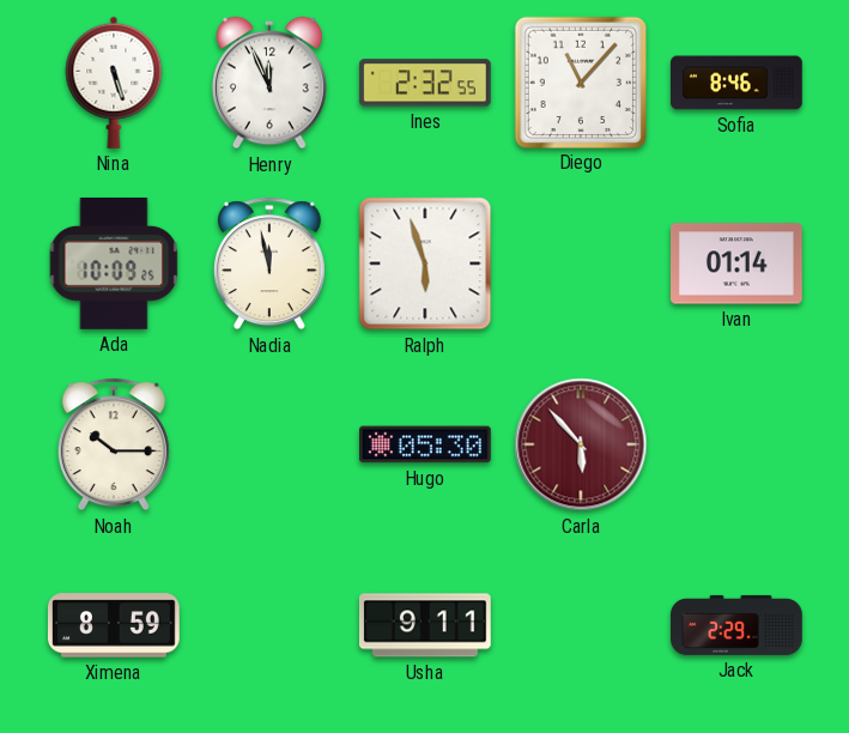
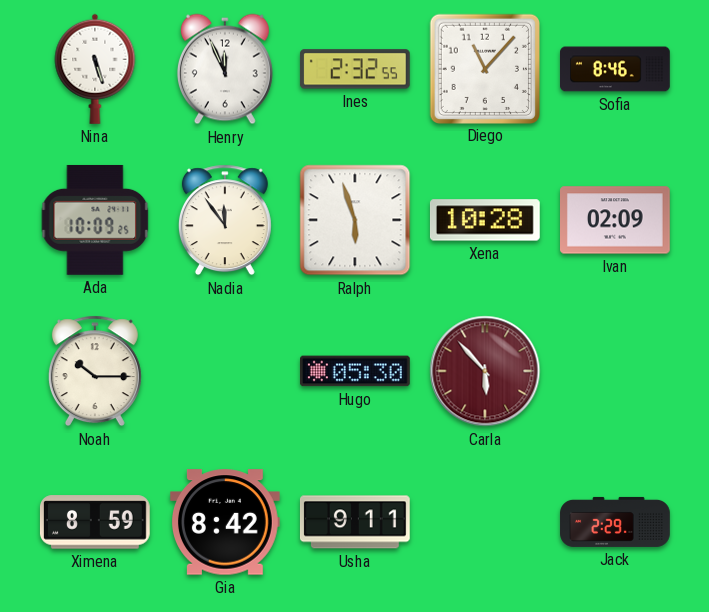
Nadia: 11:58 -> 11:54
Xena: none -> 10:28
Ivan: 01:14 -> 02:09
Gia: none -> 8:42
